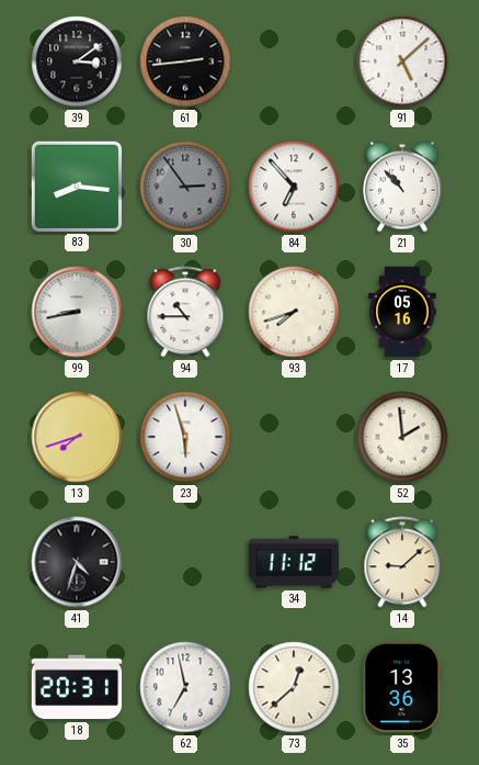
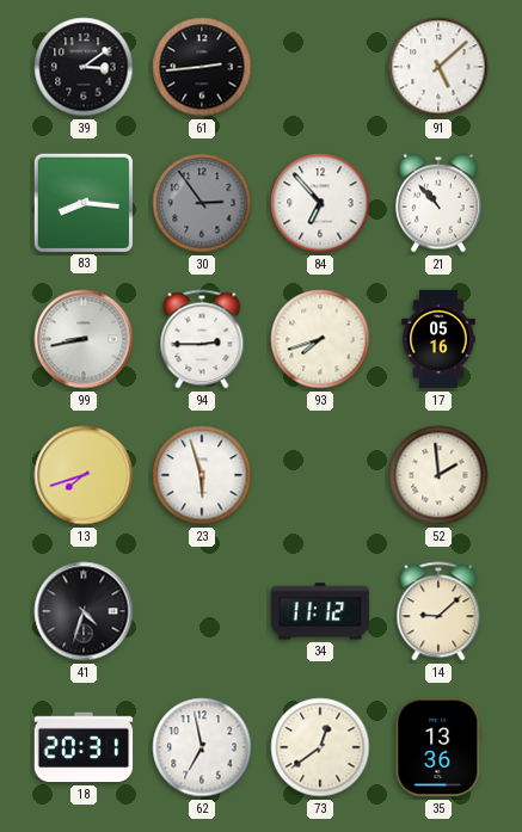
94: 10:45 -> 2:45
73: 12:38 -> 12:39
